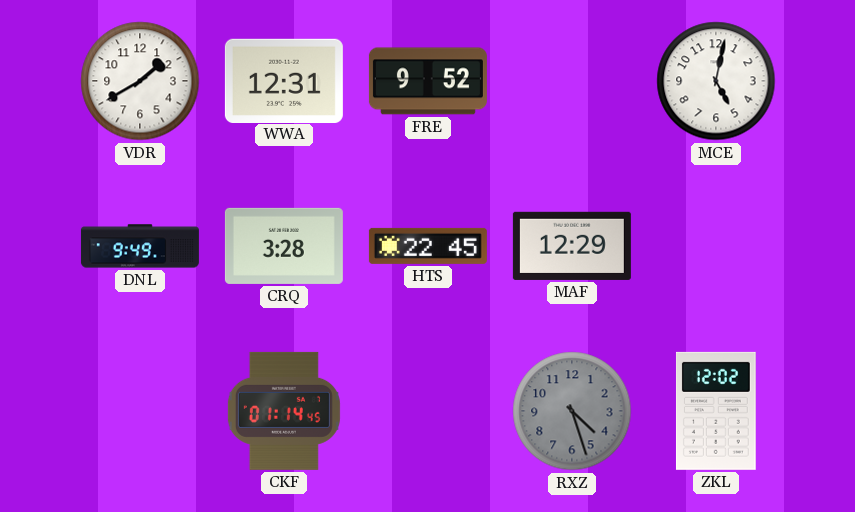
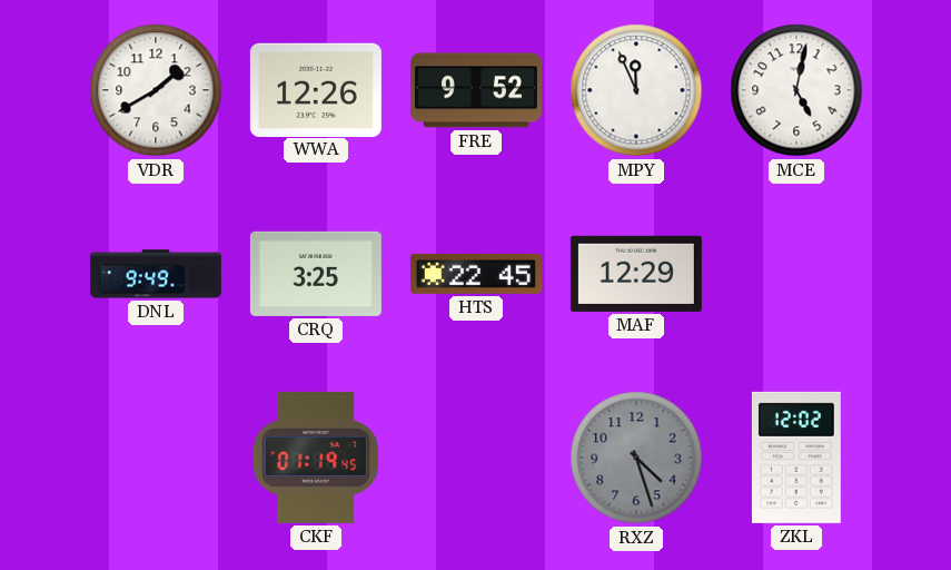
WWA: 12:31 -> 12:26
MPY: none -> 11:56
CRQ: 3:28 -> 3:25
CKF: 01:14 -> 01:19
